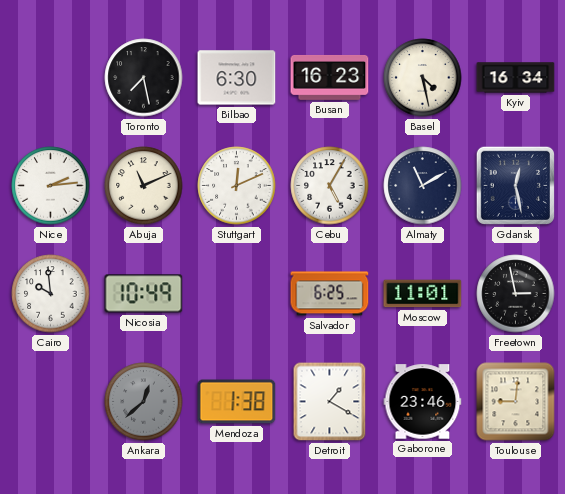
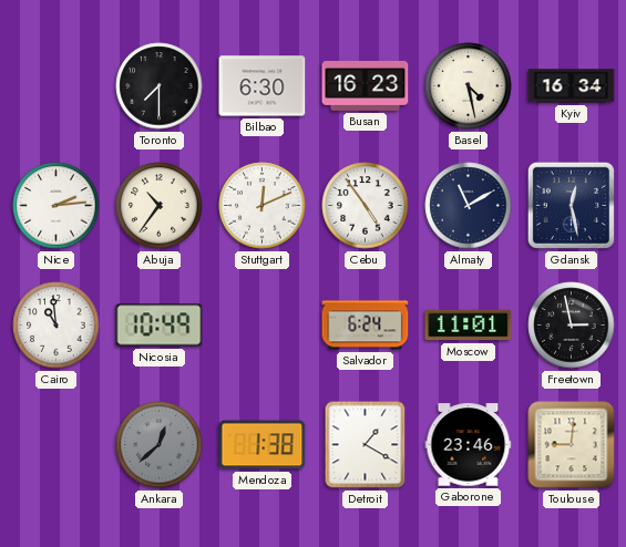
Toronto: 7:28 -> 7:30
Abuja: 11:11 -> 10:36
Cebu: 5:05 -> 4:54
Cairo: 9:59 -> 10:59
Salvador: 6:25 -> 6:24
